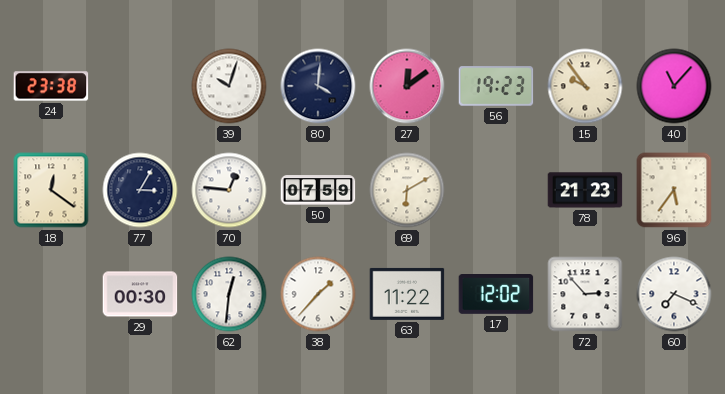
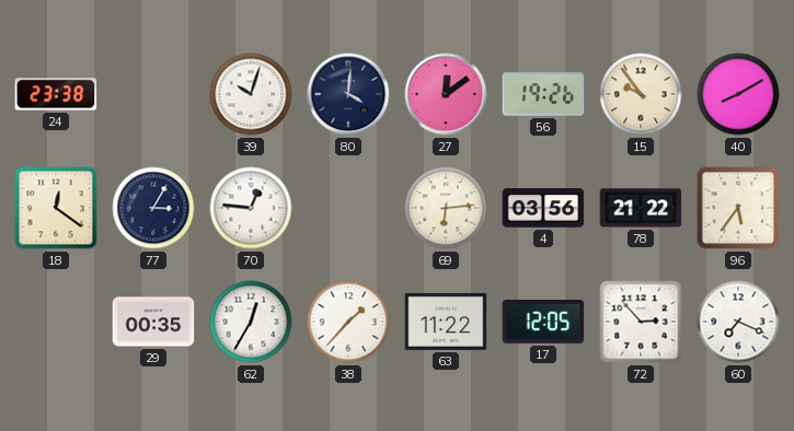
56: 19:23 -> 19:26
40: 11:07 -> 8:10
50: 07:59 -> none
69: 6:10 -> 6:14
4: none -> 03:56
78: 21:23 -> 21:22
29: 00:30 -> 00:35
62: 12:31 -> 12:35
17: 12:02 -> 12:05
